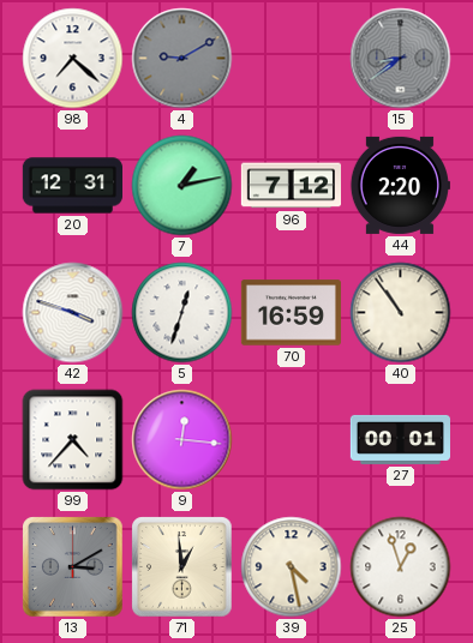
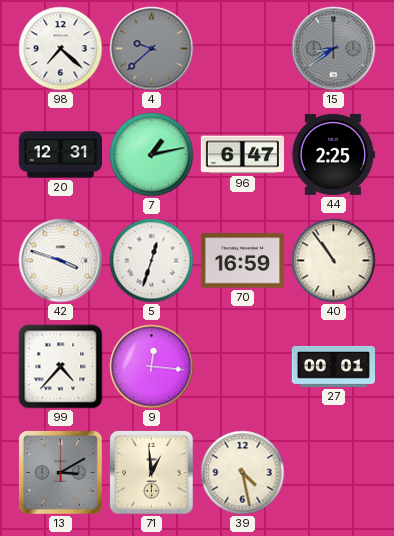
4: 9:10 -> 9:38
96: 7:12 -> 6:47
44: 2:20 -> 2:25
25: 12:57 -> none
